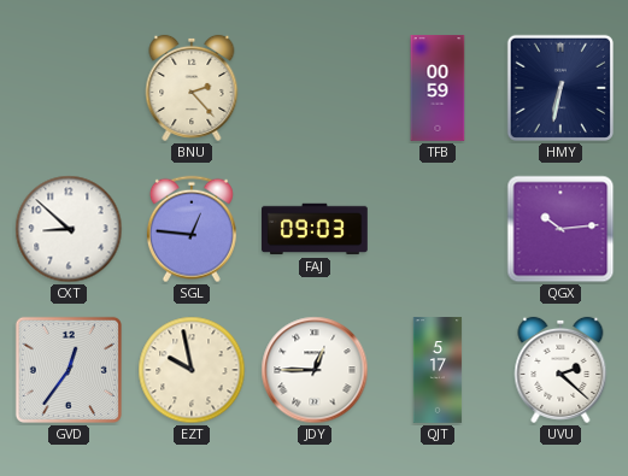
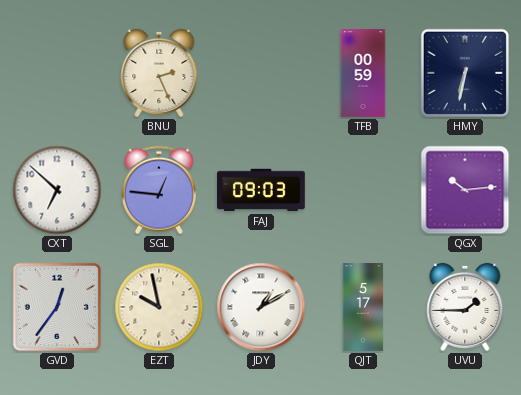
BNU: 2:23 -> 2:26
CXT: 8:52 -> 6:52
JDY: 12:45 -> 1:10
UVU: 2:22 -> 1:45
